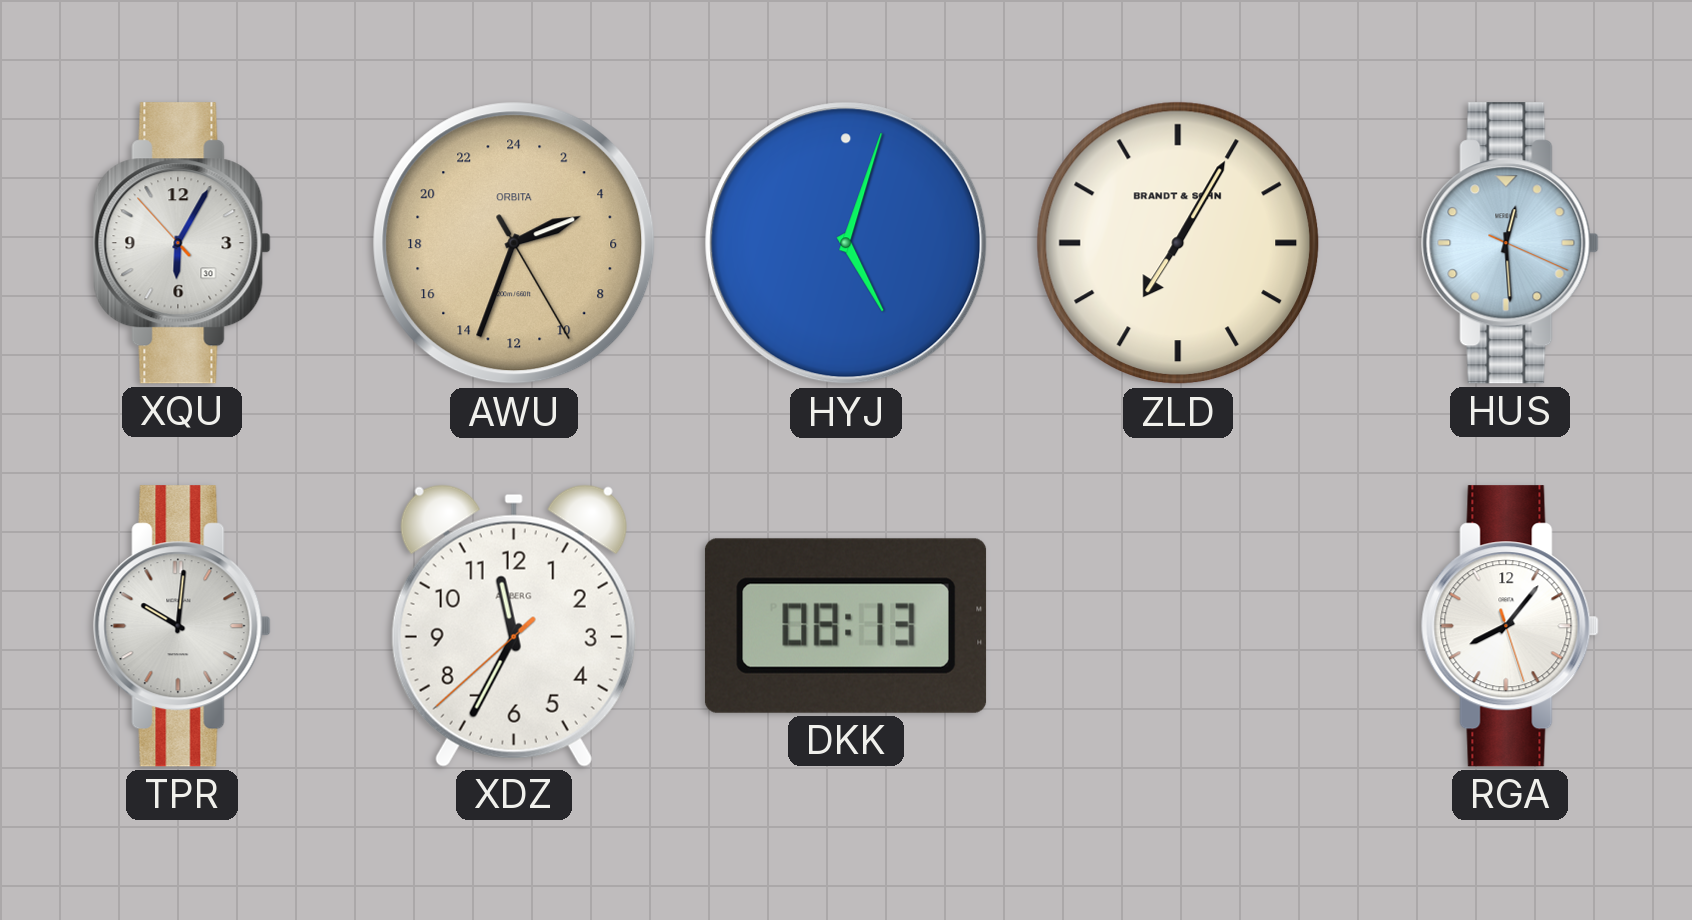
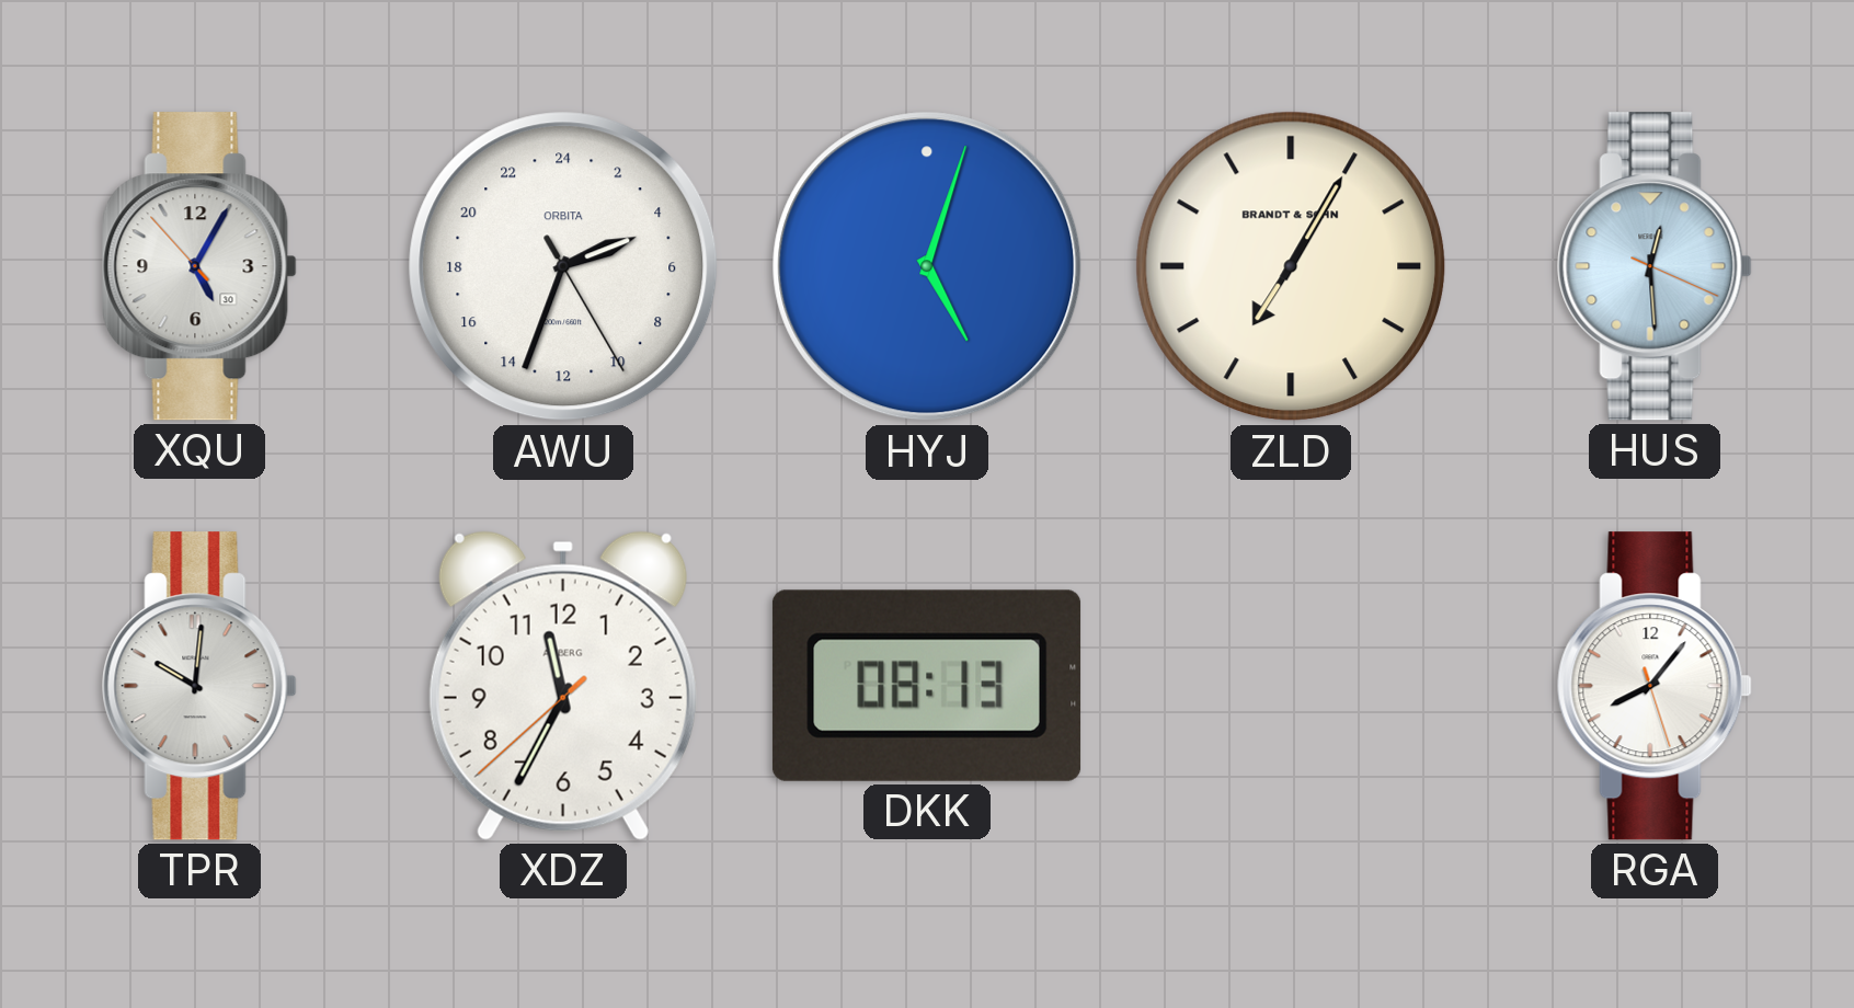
XQU: 6:04 -> 5:04
AWU dial: champagne -> white
